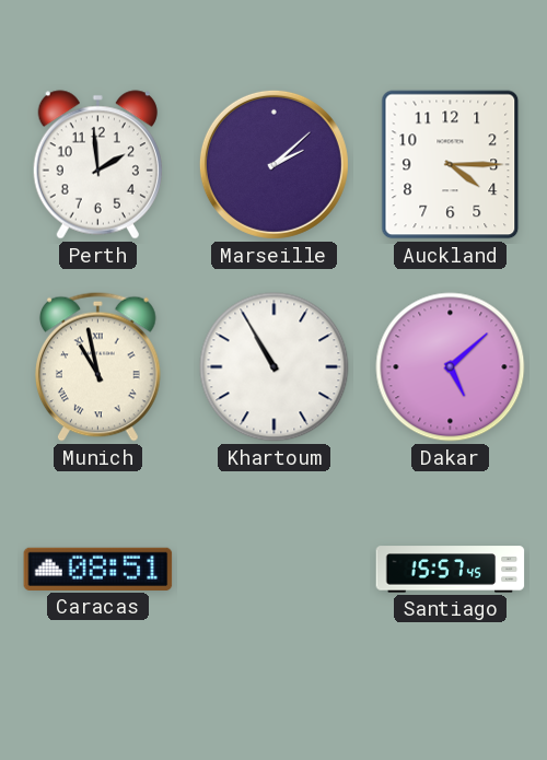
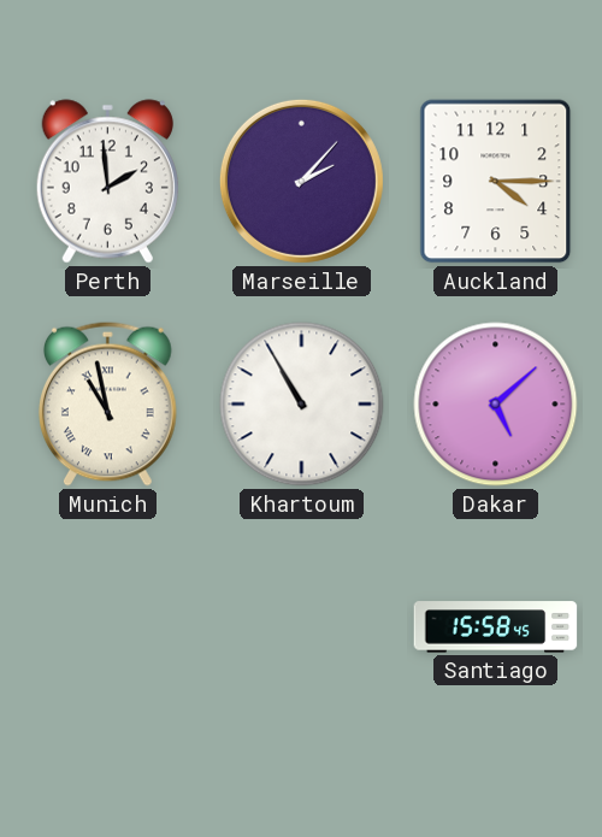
Marseille: 2:08 -> 2:07
Caracas: 08:51 -> none
Santiago: 15:57 -> 15:58
